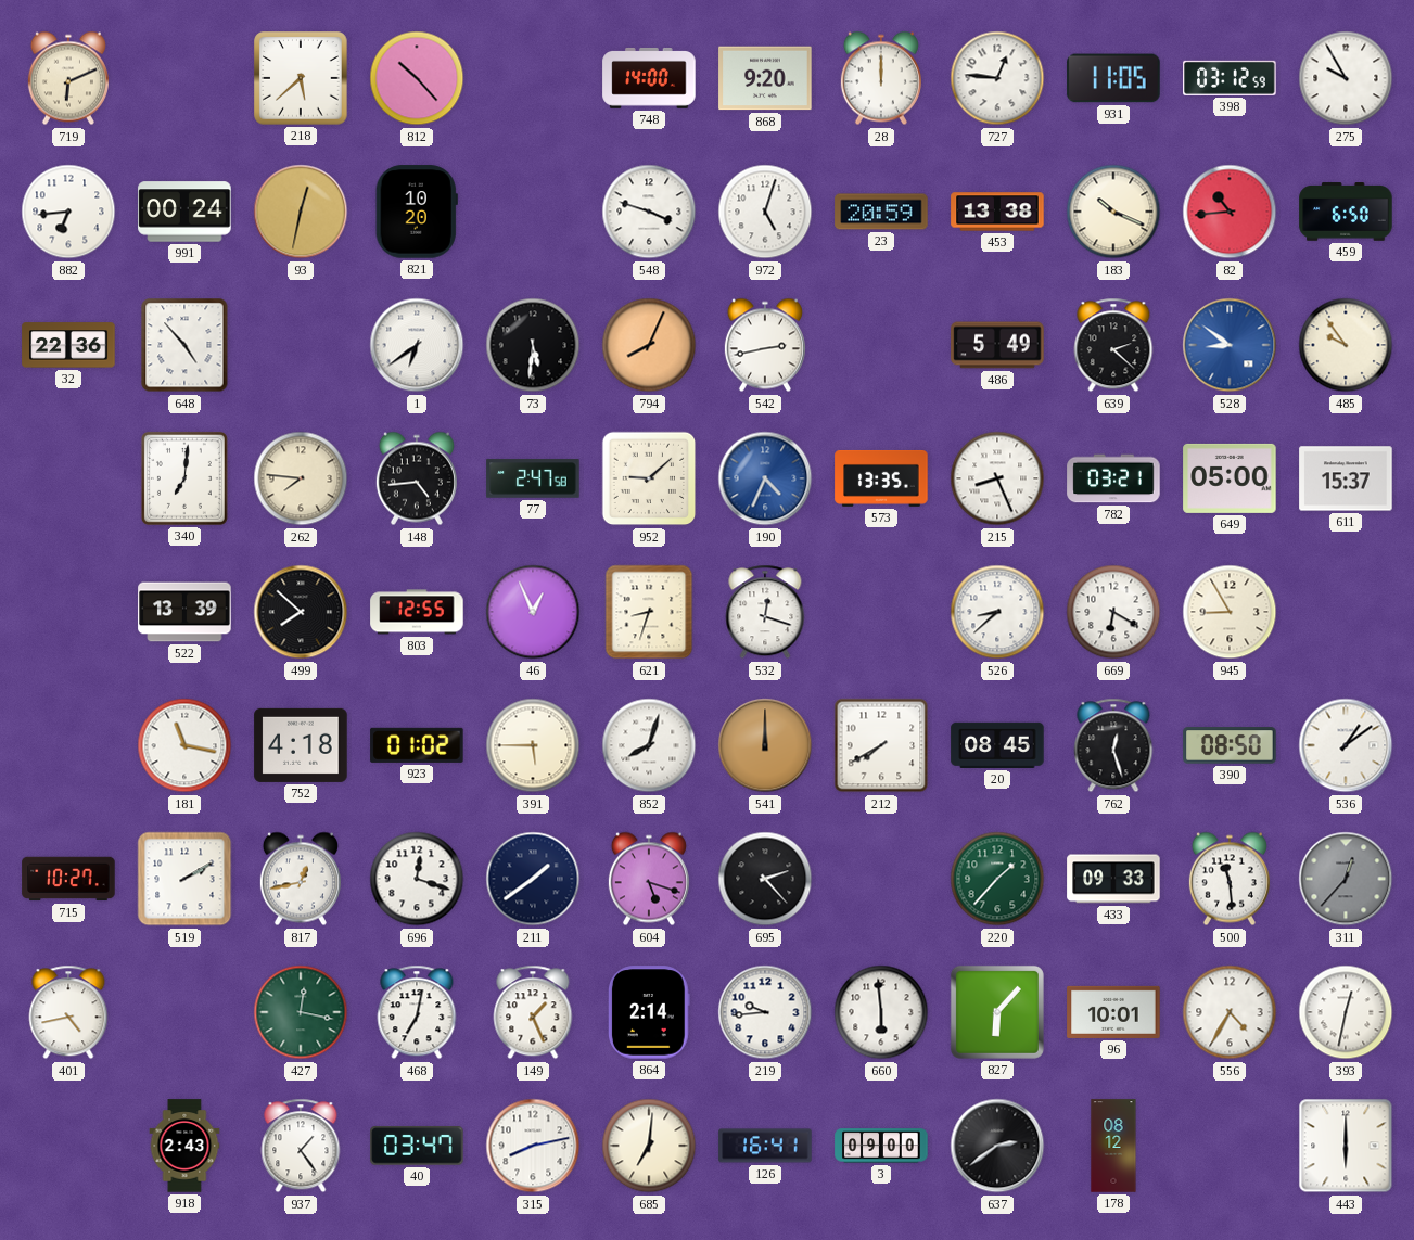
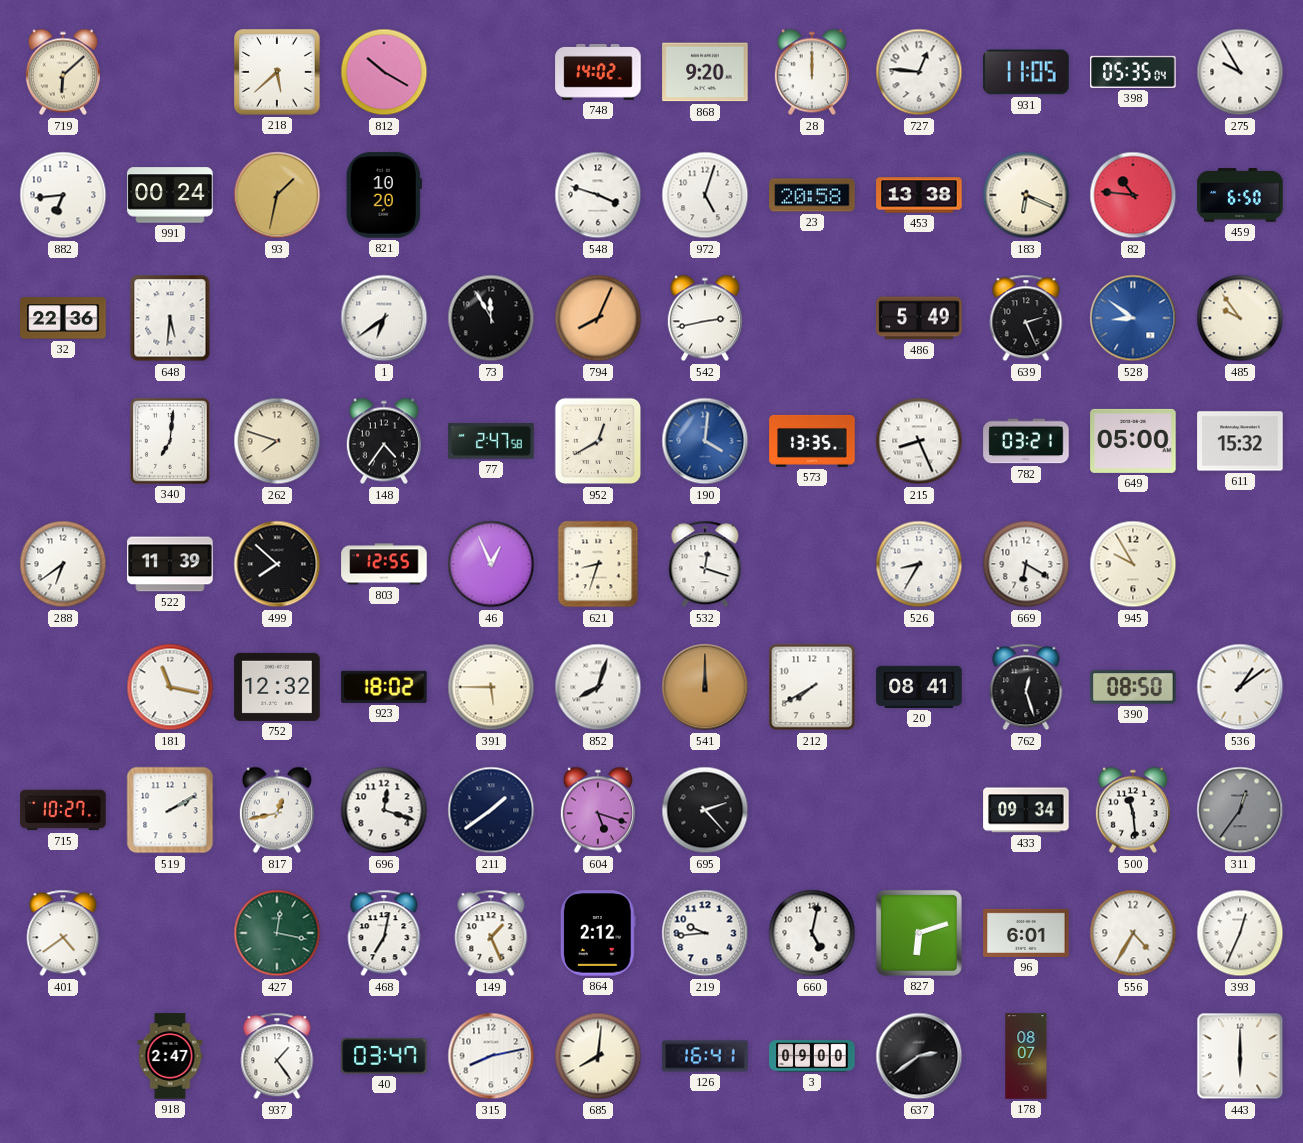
719: 6:11 -> 6:08
812: 10:23 -> 10:20
748: 14:00 -> 14:02
398: 03:12 -> 05:35
93: 12:32 -> 1:32
23: 20:59 -> 20:58
183: 10:19 -> 6:19
82: 10:44 -> 10:46
648: 4:53 -> 5:31
73: 5:31 -> 11:55
639: 2:22 -> 2:26
262: 7:46 -> 7:48
148: 4:44 -> 4:36
952: 9:08 -> 12:40
190: 4:34 -> 4:01
611: 15:37 -> 15:32
288: none -> 6:39
522: 13:39 -> 11:39
526: 8:38 -> 8:35
945: 8:55 -> 9:55
752: 4:18 -> 12:32
923: 01:02 -> 18:02
20: 08:45 -> 08:41
220: 1:37 -> none
433: 09:33 -> 09:34
311: 12:37 -> 12:36
401: 4:43 -> 4:39
864: 2:14 -> 2:12
660: 5:59 -> 5:02
827: 6:07 -> 6:12
96: 10:01 -> 6:01
393: 12:32 -> 12:34
918: 2:43 -> 2:47
685: 7:01 -> 8:01
178: 08:12 -> 08:07
